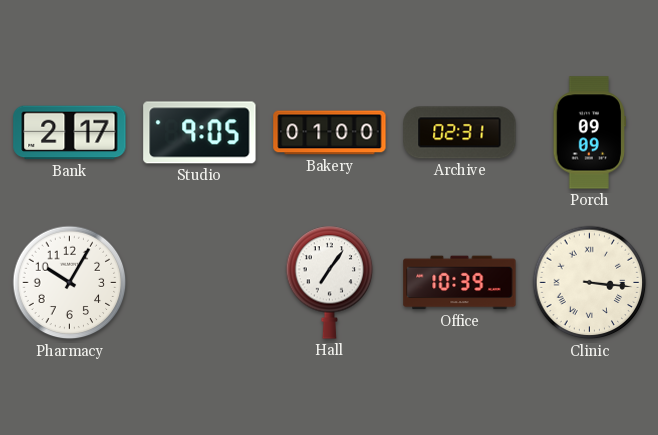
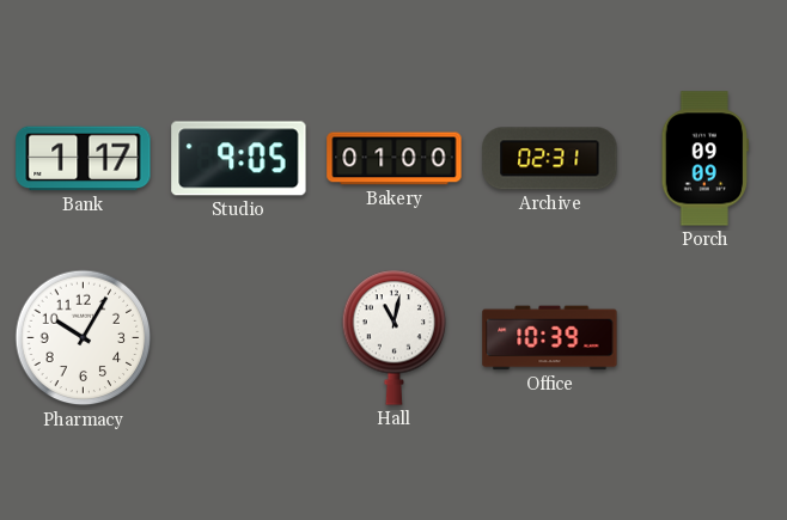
Bank: 2:17 -> 1:17
Hall: 7:06 -> 11:02
Clinic: 3:16 -> none
